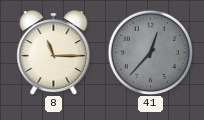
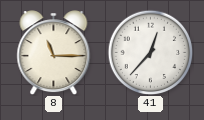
41 dial: grey -> white
